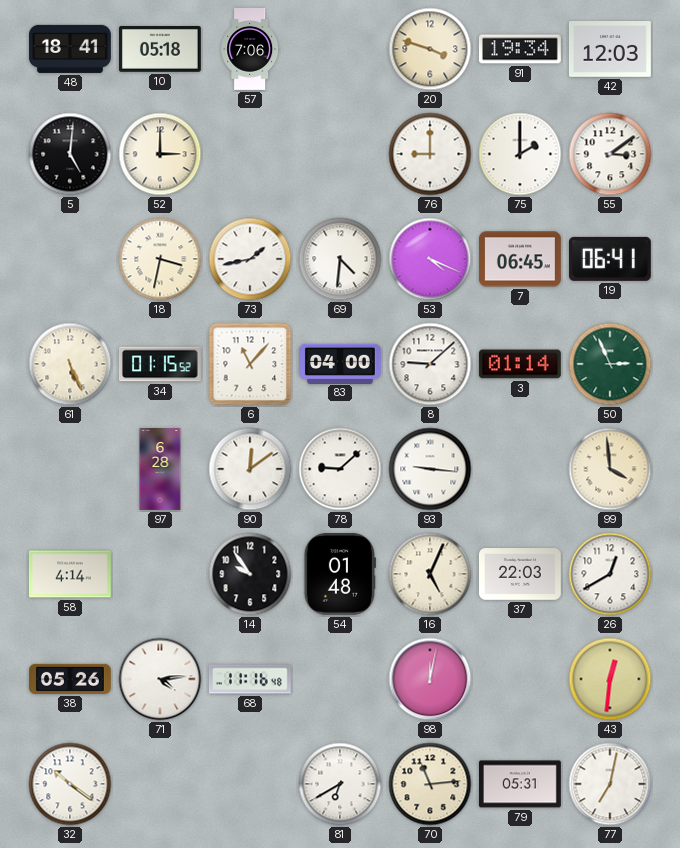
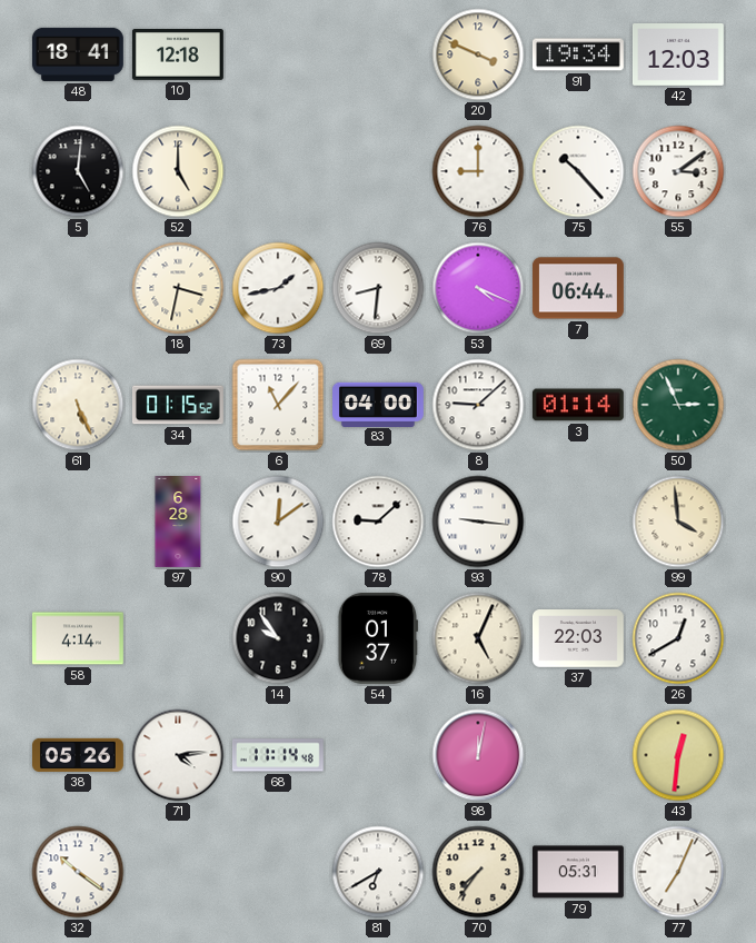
10: 05:18 -> 12:18
57: 7:06 -> none
20: 3:48 -> 3:49
52: 3:00 -> 5:00
75: 2:00 -> 10:23
69: 4:31 -> 8:31
7: 06:45 -> 06:44
19: 06:41 -> none
54: 01:48 -> 01:37
68: 11:16 -> 11:14
70: 11:14 -> 7:36
77: 7:02 -> 7:04
